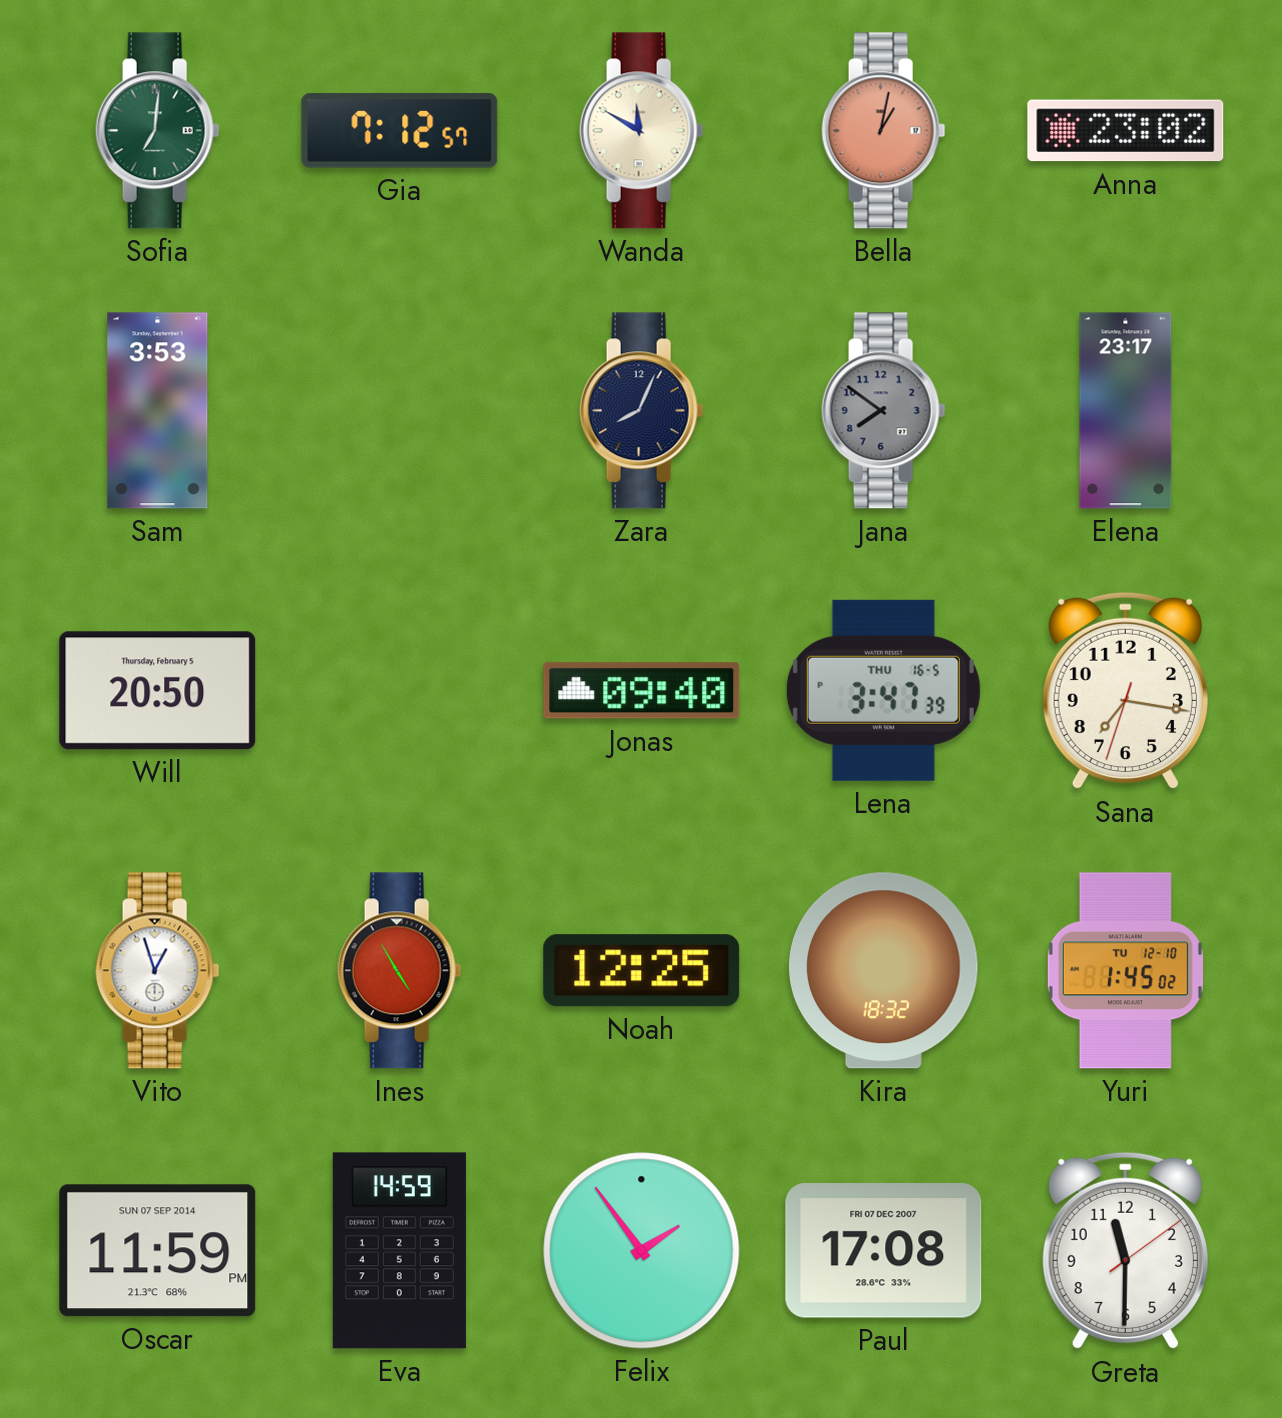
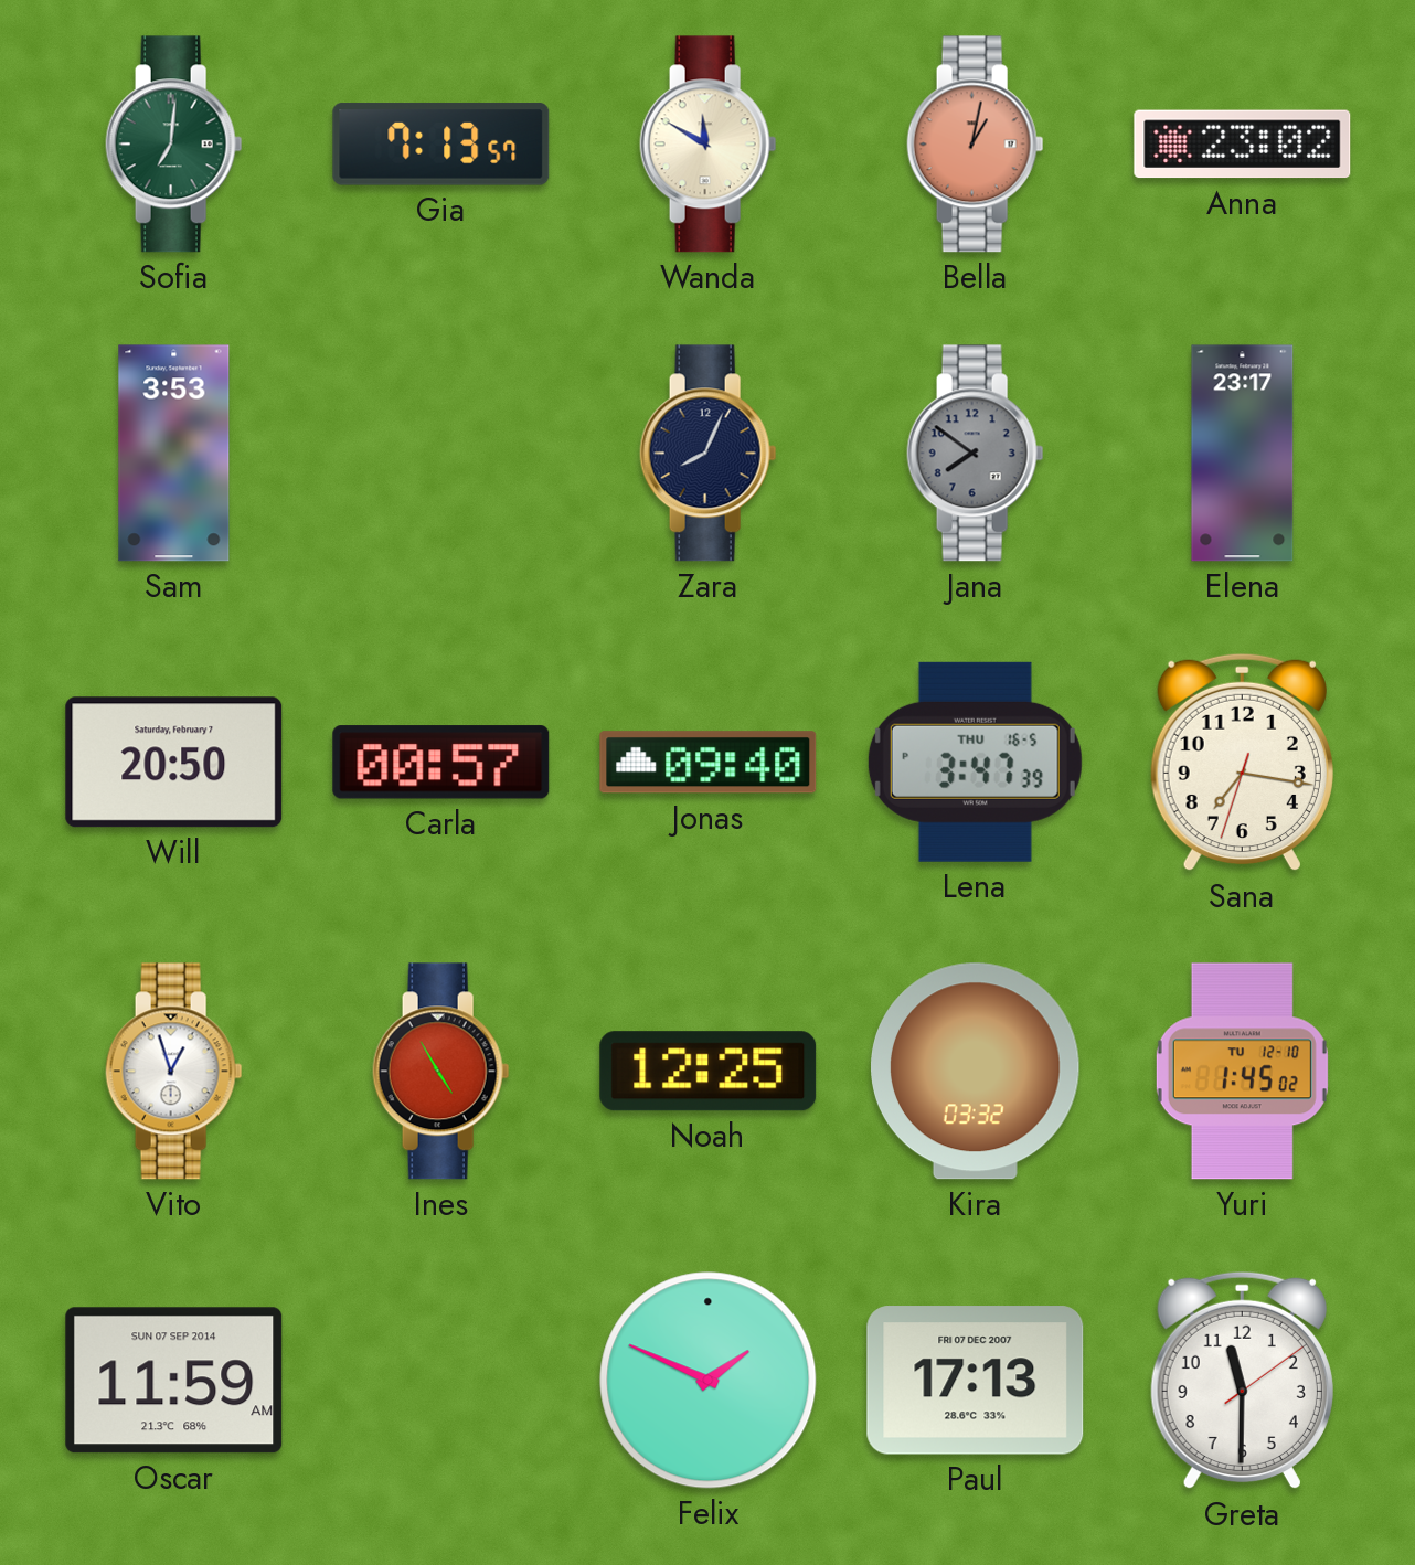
Gia: 7:12 -> 7:13
Will date: Thursday, February 5 -> Saturday, February 7
Carla: none -> 00:57
Kira: 18:32 -> 03:32
Oscar: 11:59 PM -> 11:59 AM
Eva: 14:59 -> none
Felix: 1:54 -> 1:49
Paul: 17:08 -> 17:13
